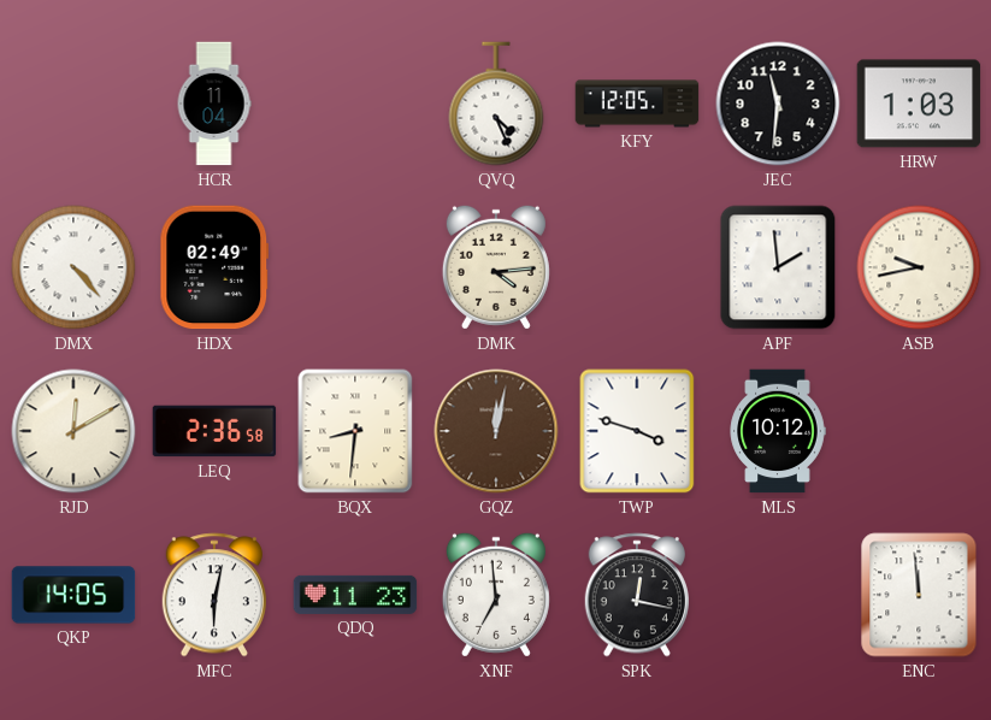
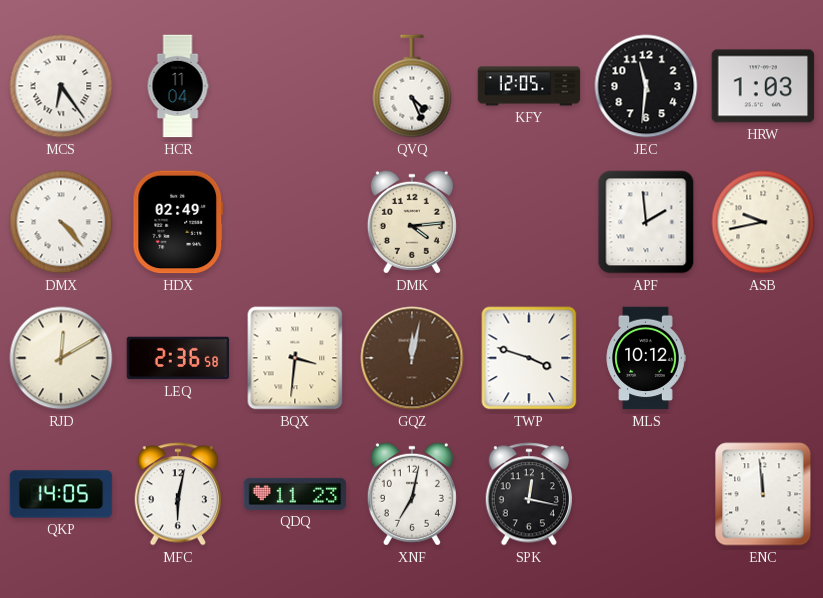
MCS: none -> 6:24
BQX: 8:31 -> 3:31
XNF: 6:59 -> 7:02
